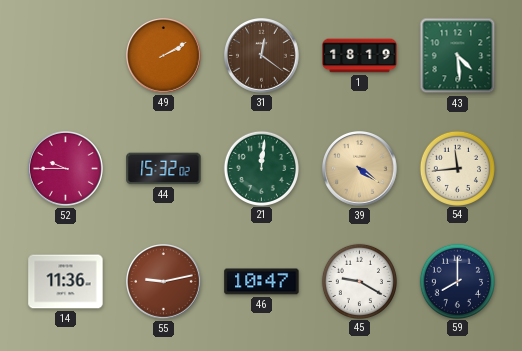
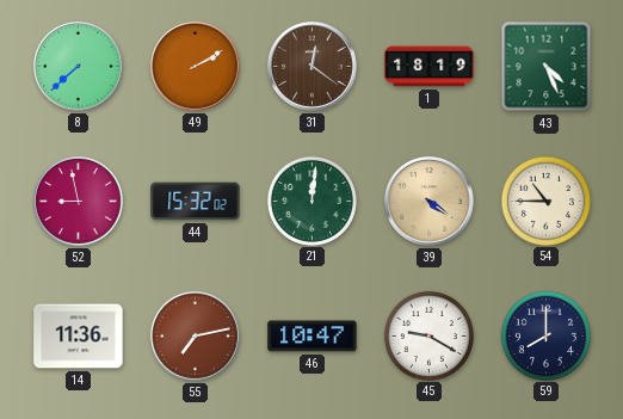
8: none -> 7:38
43: 4:29 -> 4:26
52: 9:45 -> 8:58
54: 11:44 -> 10:45
55: 9:13 -> 7:13
